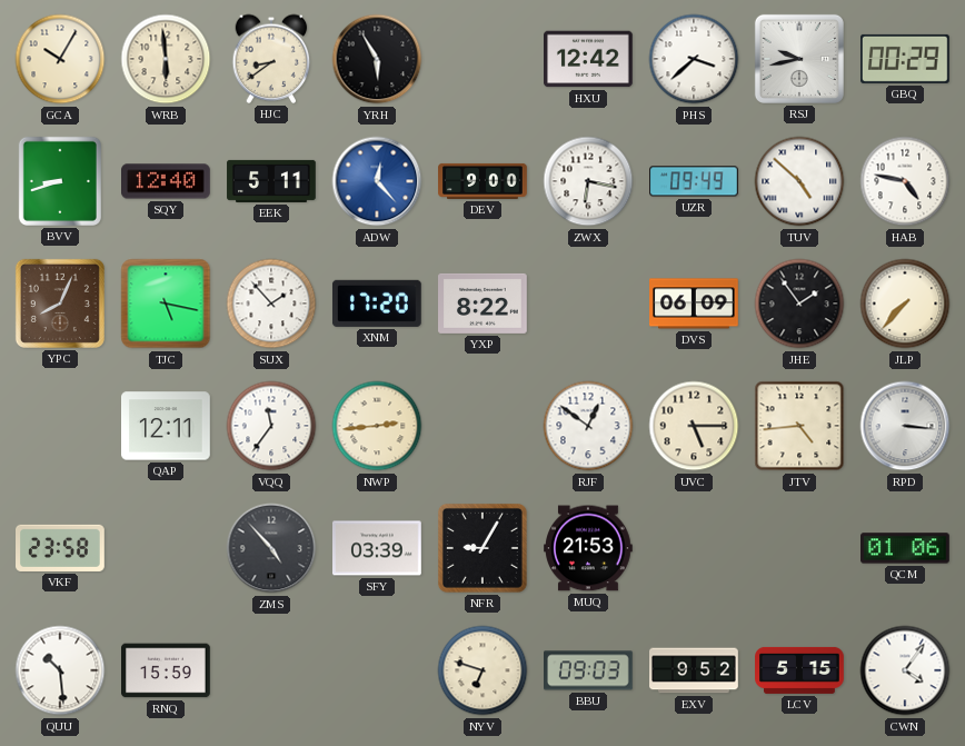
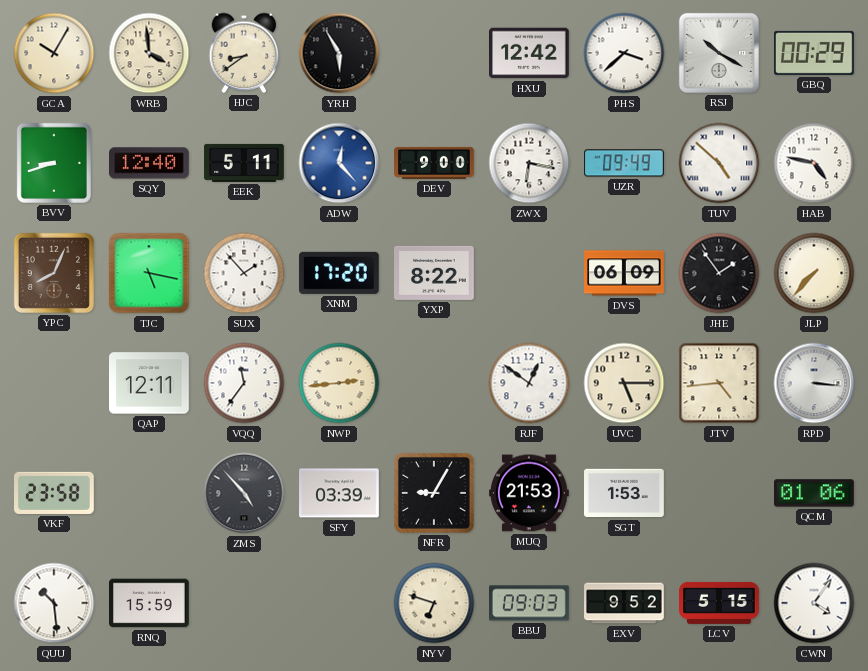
WRB: 5:59 -> 3:59
RSJ: 9:43 -> 10:20
SGT: none -> 1:53
